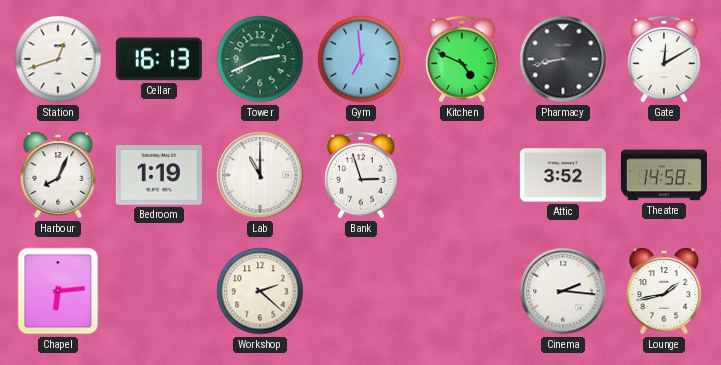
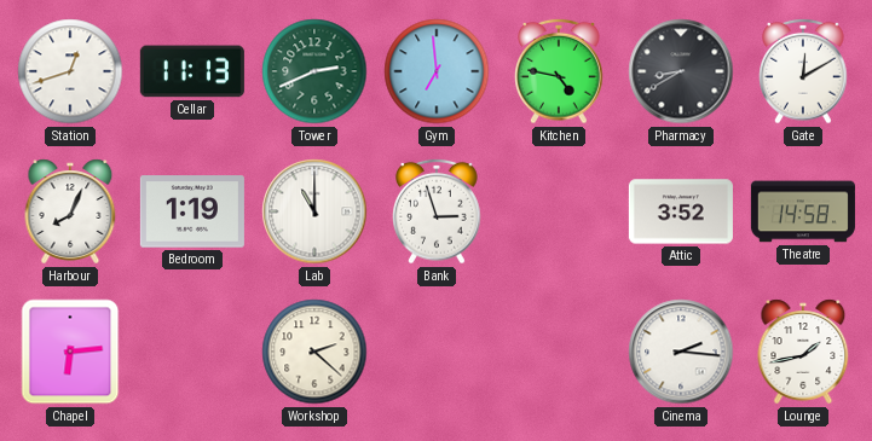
Cellar: 16:13 -> 11:13
Kitchen: 4:49 -> 4:47
Pharmacy: 8:43 -> 8:40
